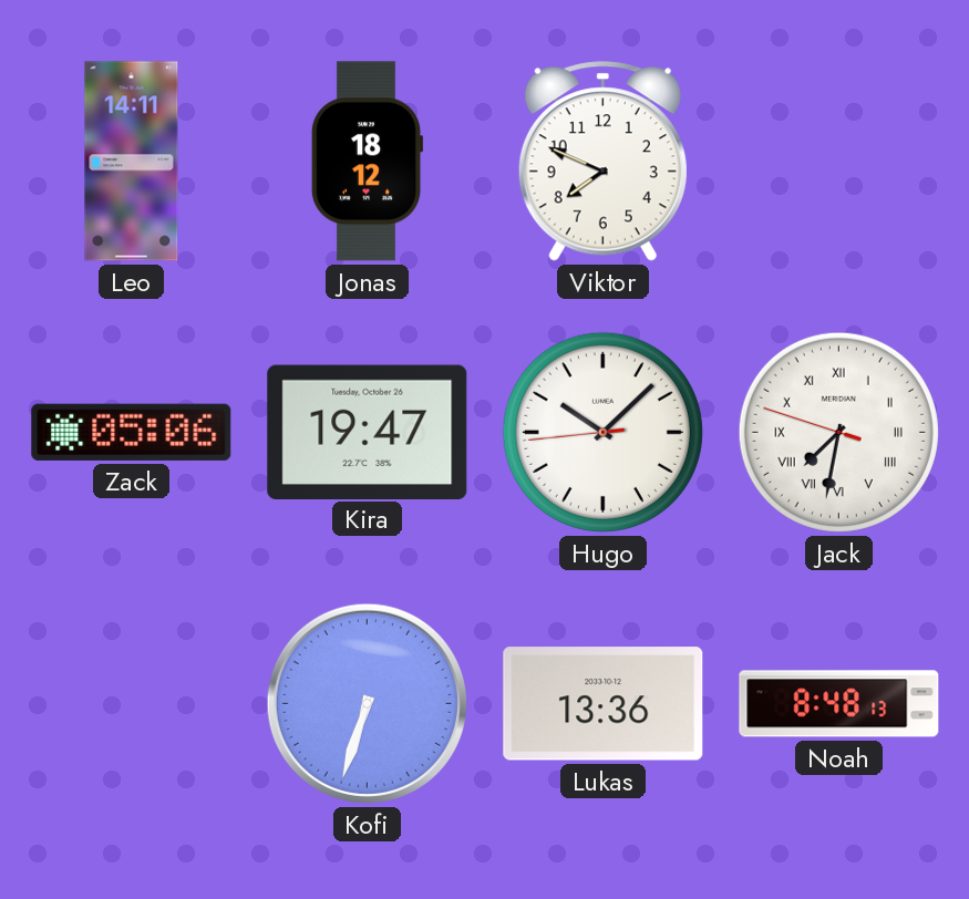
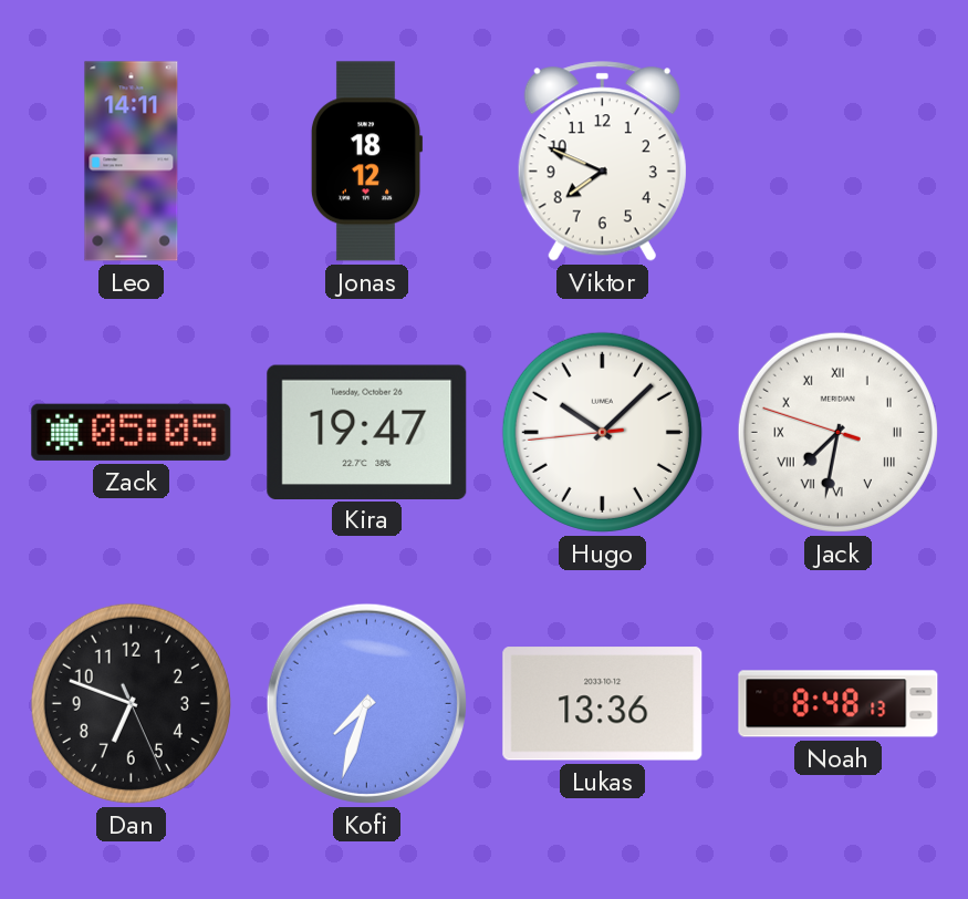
Zack: 05:06 -> 05:05
Dan: none -> 6:48
Kofi: 6:33 -> 7:33
